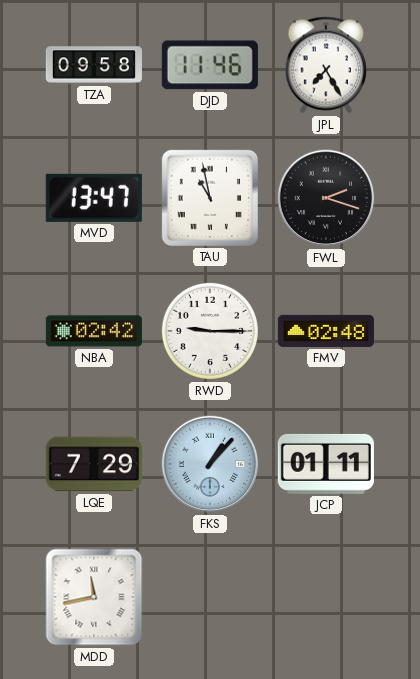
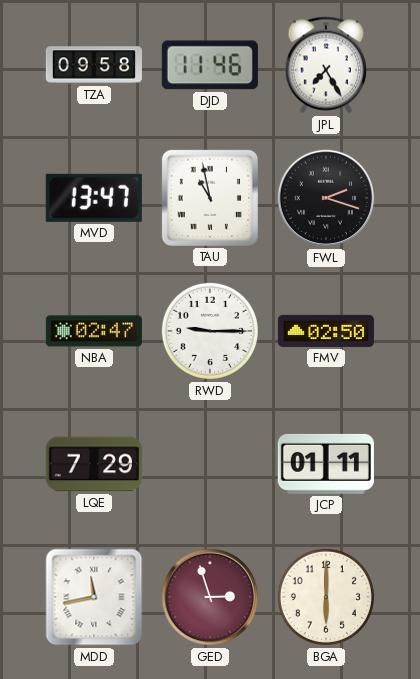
NBA: 02:42 -> 02:47
FMV: 02:48 -> 02:50
FKS: 1:07 -> none
GED: none -> 2:57
BGA: none -> 6:00
